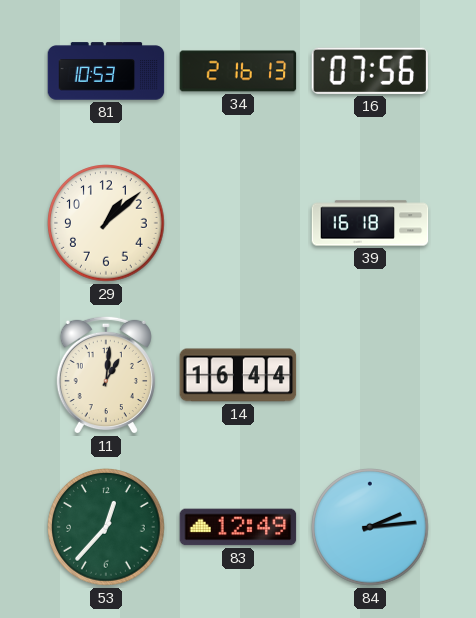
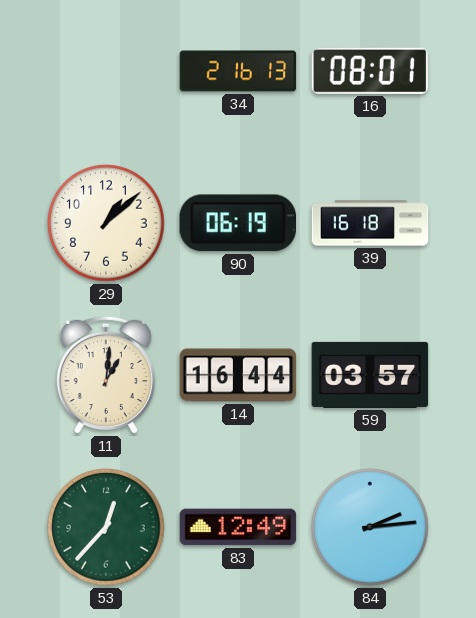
81: 10:53 -> none
16: 07:56 -> 08:01
90: none -> 06:19
59: none -> 03:57
